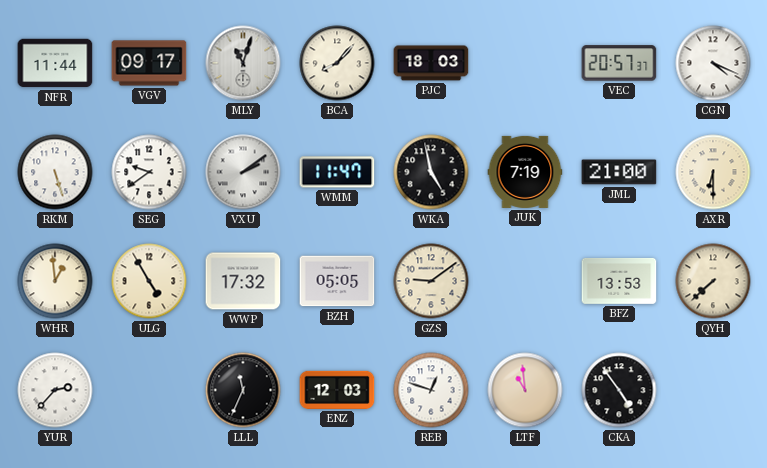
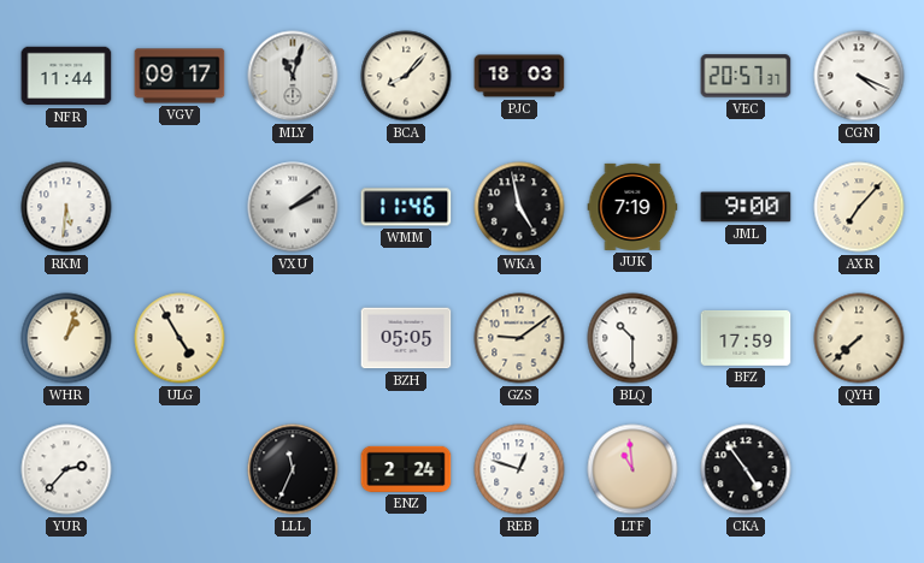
RKM: 5:27 -> 5:31
SEG: 9:39 -> none
WMM: 11:47 -> 11:46
JML: 21:00 -> 9:00
AXR: 6:30 -> 7:07
WHR: 12:59 -> 1:03
WWP: 17:32 -> none
BLQ: none -> 10:30
BFZ: 13:53 -> 17:59
ENZ: 12:03 -> 2:24
